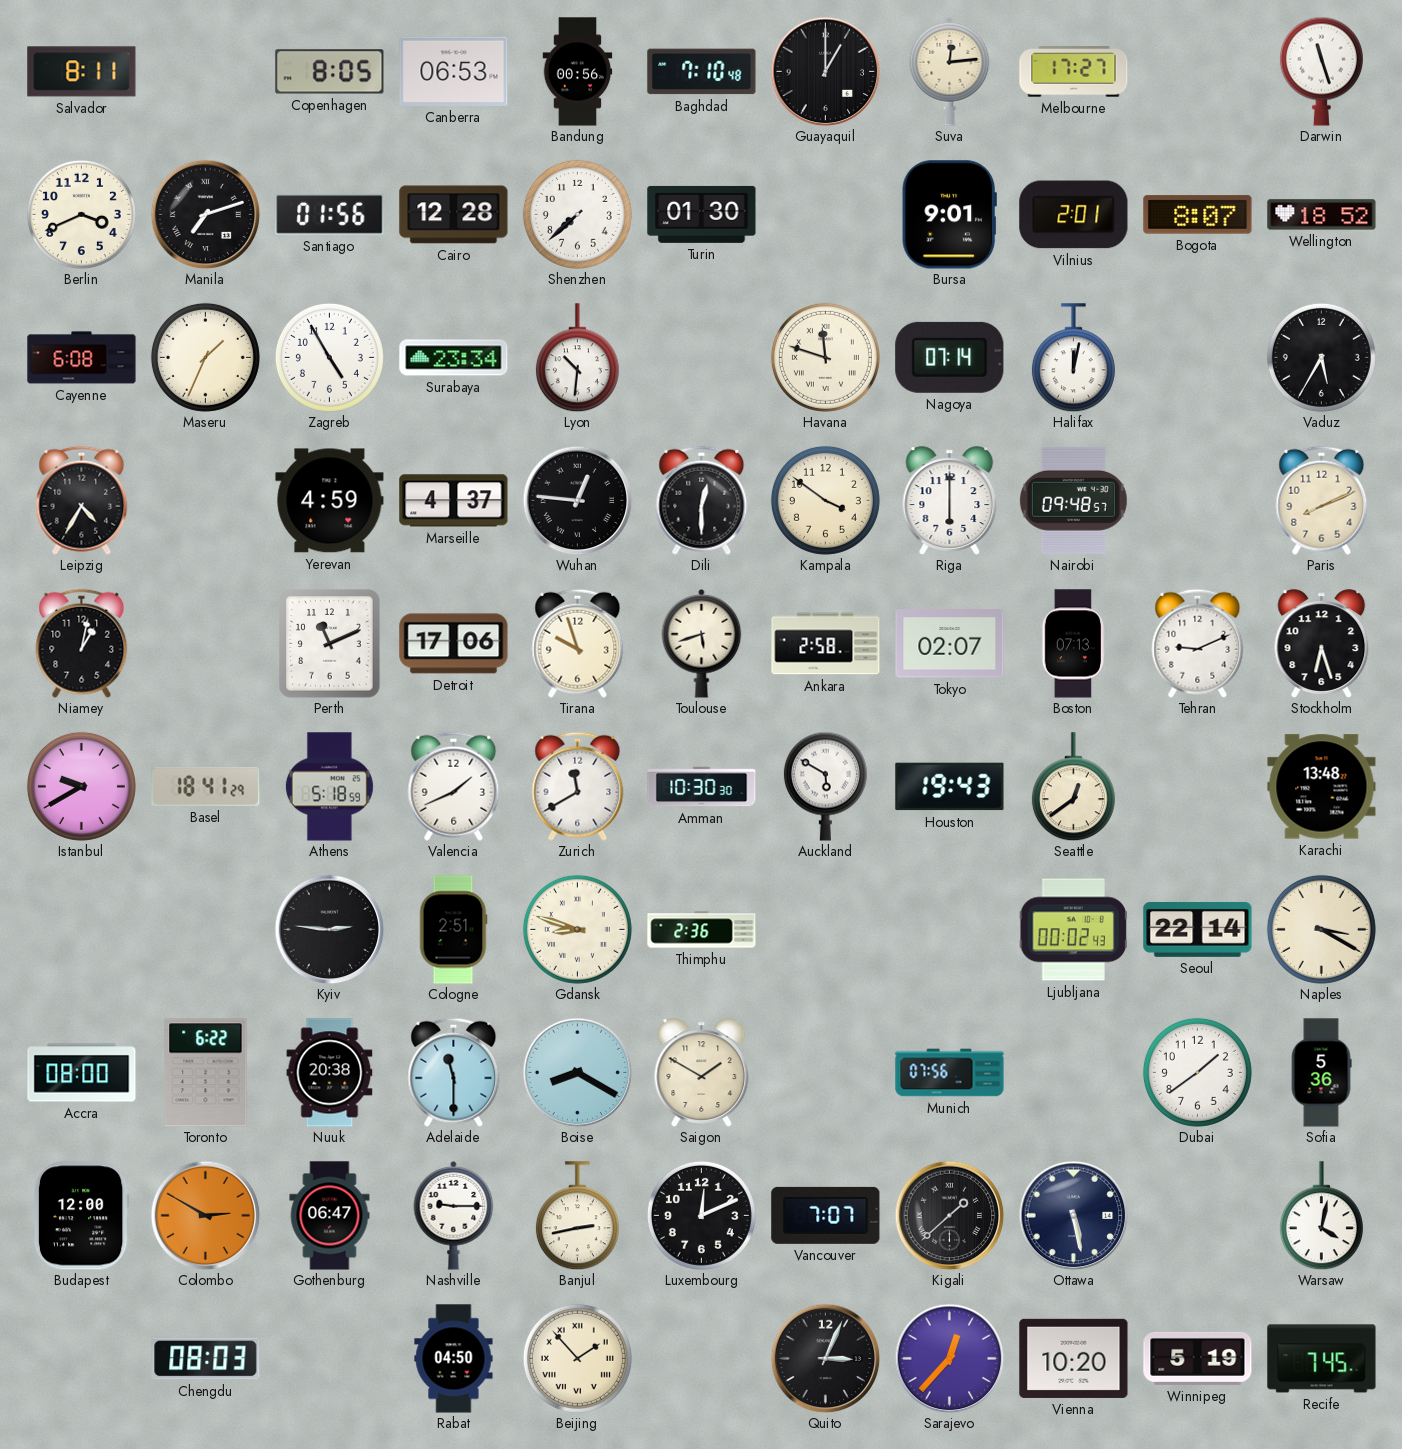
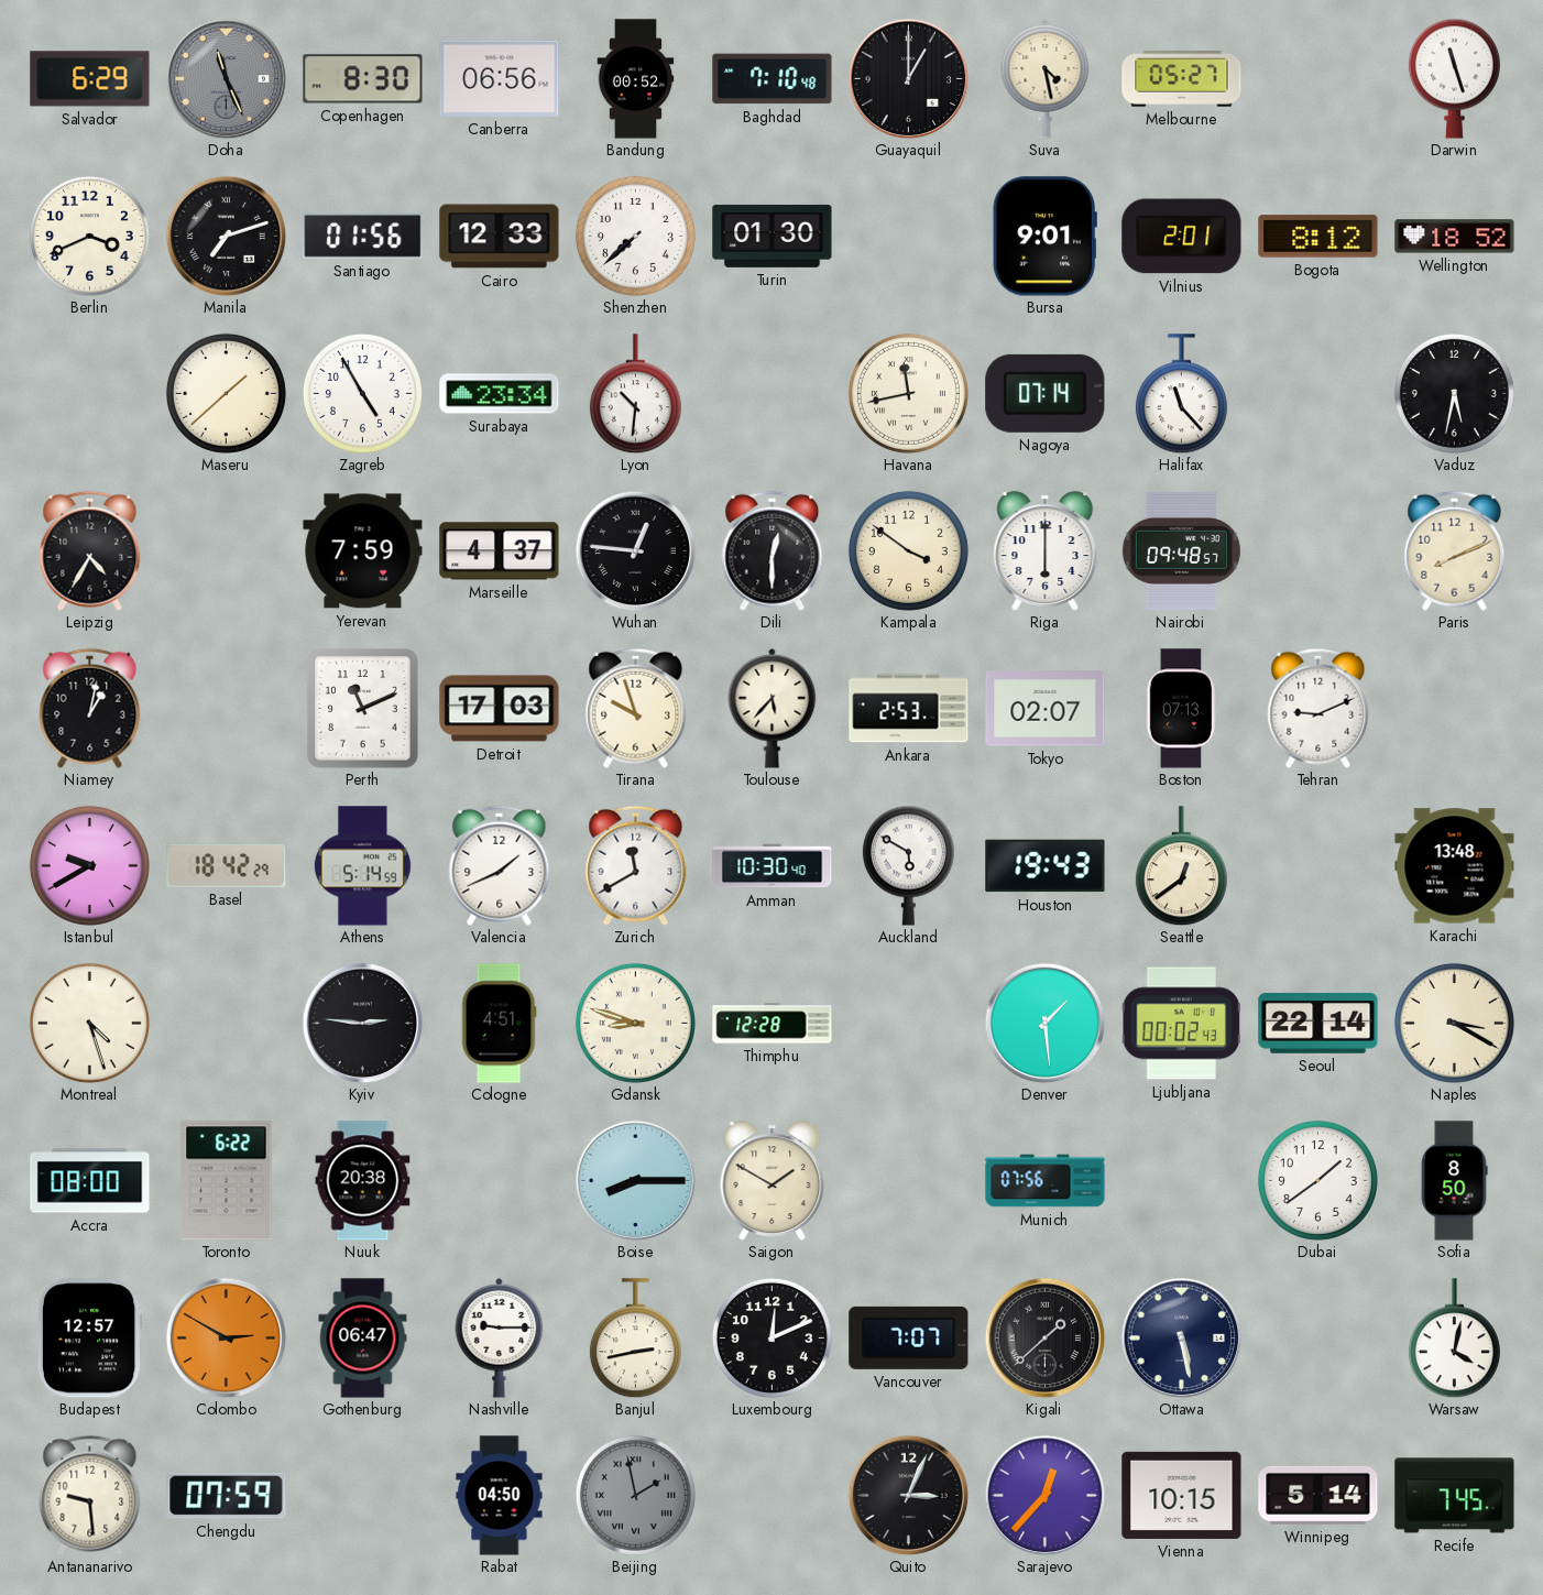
Salvador: 8:11 -> 6:29
Doha: none -> 11:26
Copenhagen: 8:05 -> 8:30
Canberra: 06:53 -> 06:56
Bandung: 00:56 -> 00:52
Suva: 12:14 -> 4:28
Melbourne: 17:27 -> 05:27
Cairo: 12:28 -> 12:33
Bogota: 8:07 -> 8:12
Cayenne: 6:08 -> none
Maseru: 1:34 -> 1:38
Havana: 11:48 -> 11:43
Halifax: 12:02 -> 11:23
Vaduz: 5:35 -> 5:32
Yerevan: 4:59 -> 7:59
Detroit: 17:06 -> 17:03
Toulouse: 5:42 -> 5:37
Ankara: 2:58 -> 2:53
Stockholm: 6:27 -> none
Basel: 18:41 -> 18:42
Athens: 5:18 -> 5:14
Amman: 10:30:30 -> 10:30:40
Montreal: none -> 4:27
Cologne: 2:51 -> 4:51
Thimphu: 2:36 -> 12:28
Denver: none -> 1:29
Adelaide: 11:30 -> none
Boise: 8:20 -> 8:15
Sofia: 5:36 -> 8:50
Budapest: 12:00 -> 12:57
Antananarivo: none -> 9:29
Chengdu: 08:03 -> 07:59
Beijing: 1:53 -> 1:58
Beijing dial: cream -> grey
Vienna: 10:20 -> 10:15
Winnipeg: 5:19 -> 5:14
